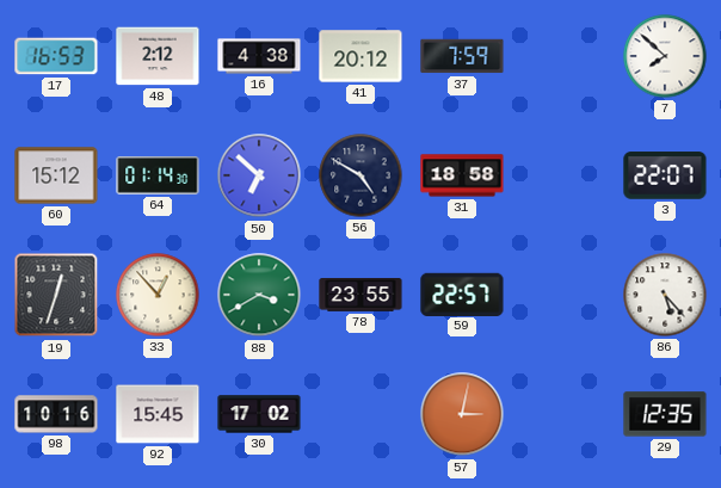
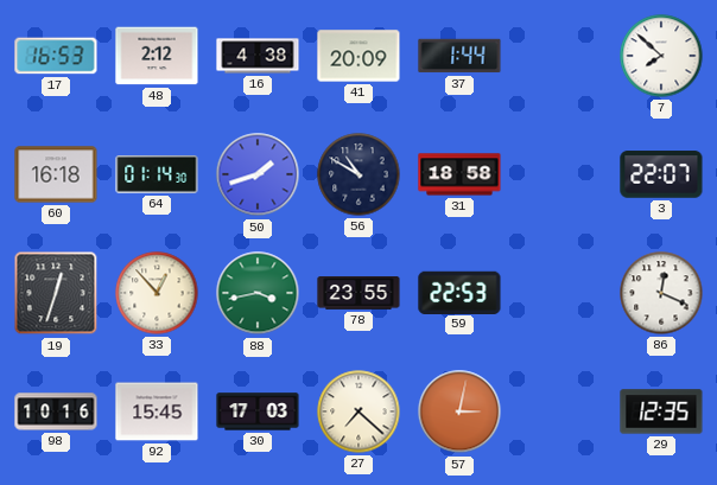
41: 20:12 -> 20:09
37: 7:59 -> 1:44
60: 15:12 -> 16:18
50: 6:52 -> 1:42
56: 4:50 -> 10:50
88: 3:40 -> 3:43
59: 22:57 -> 22:53
86: 5:23 -> 12:19
30: 17:02 -> 17:03
27: none -> 7:22
